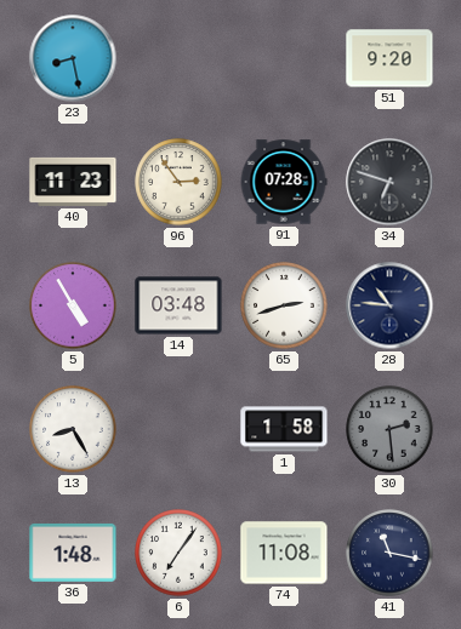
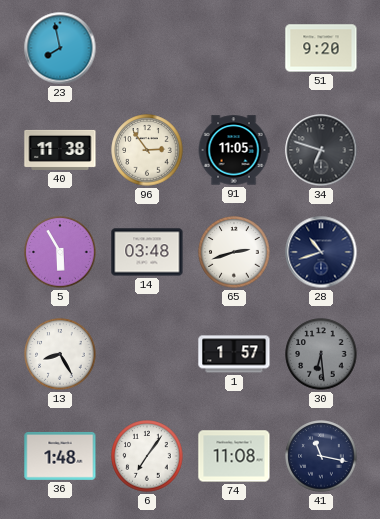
23: 8:28 -> 7:58
40: 11:23 -> 11:38
91: 07:28 -> 11:05
5: 4:55 -> 5:55
28: 10:46 -> 10:42
1: 1:58 -> 1:57
30: 2:29 -> 6:29
